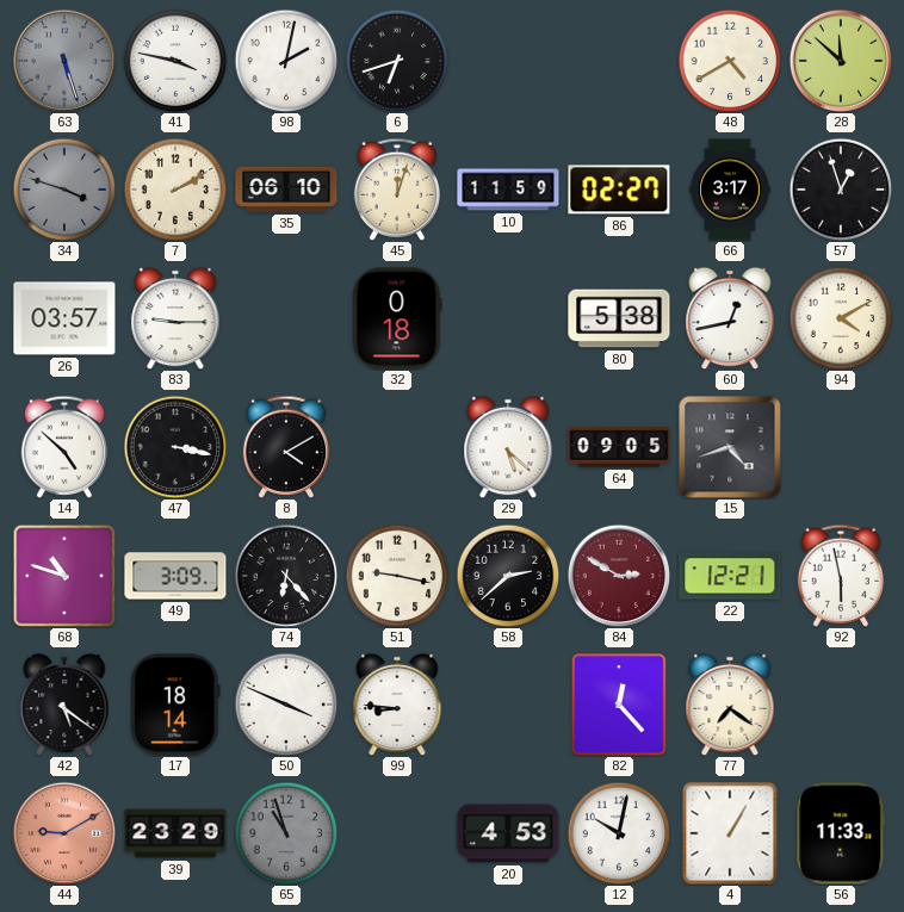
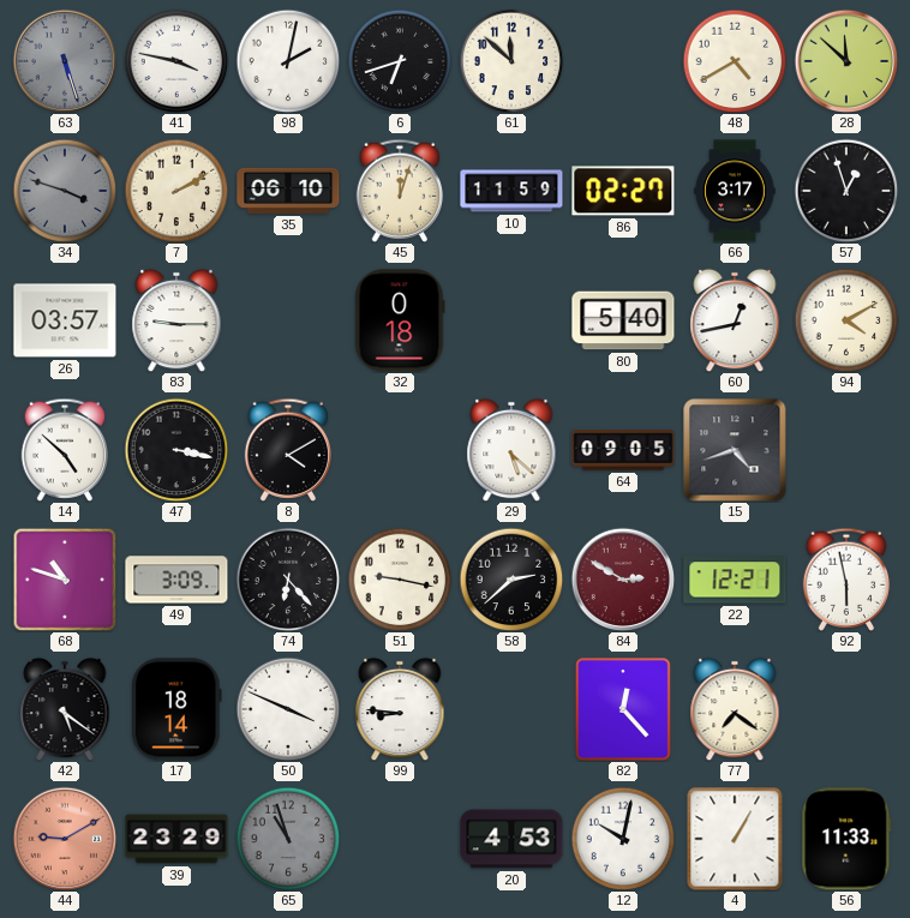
61: none -> 11:52
80: 5:38 -> 5:40
